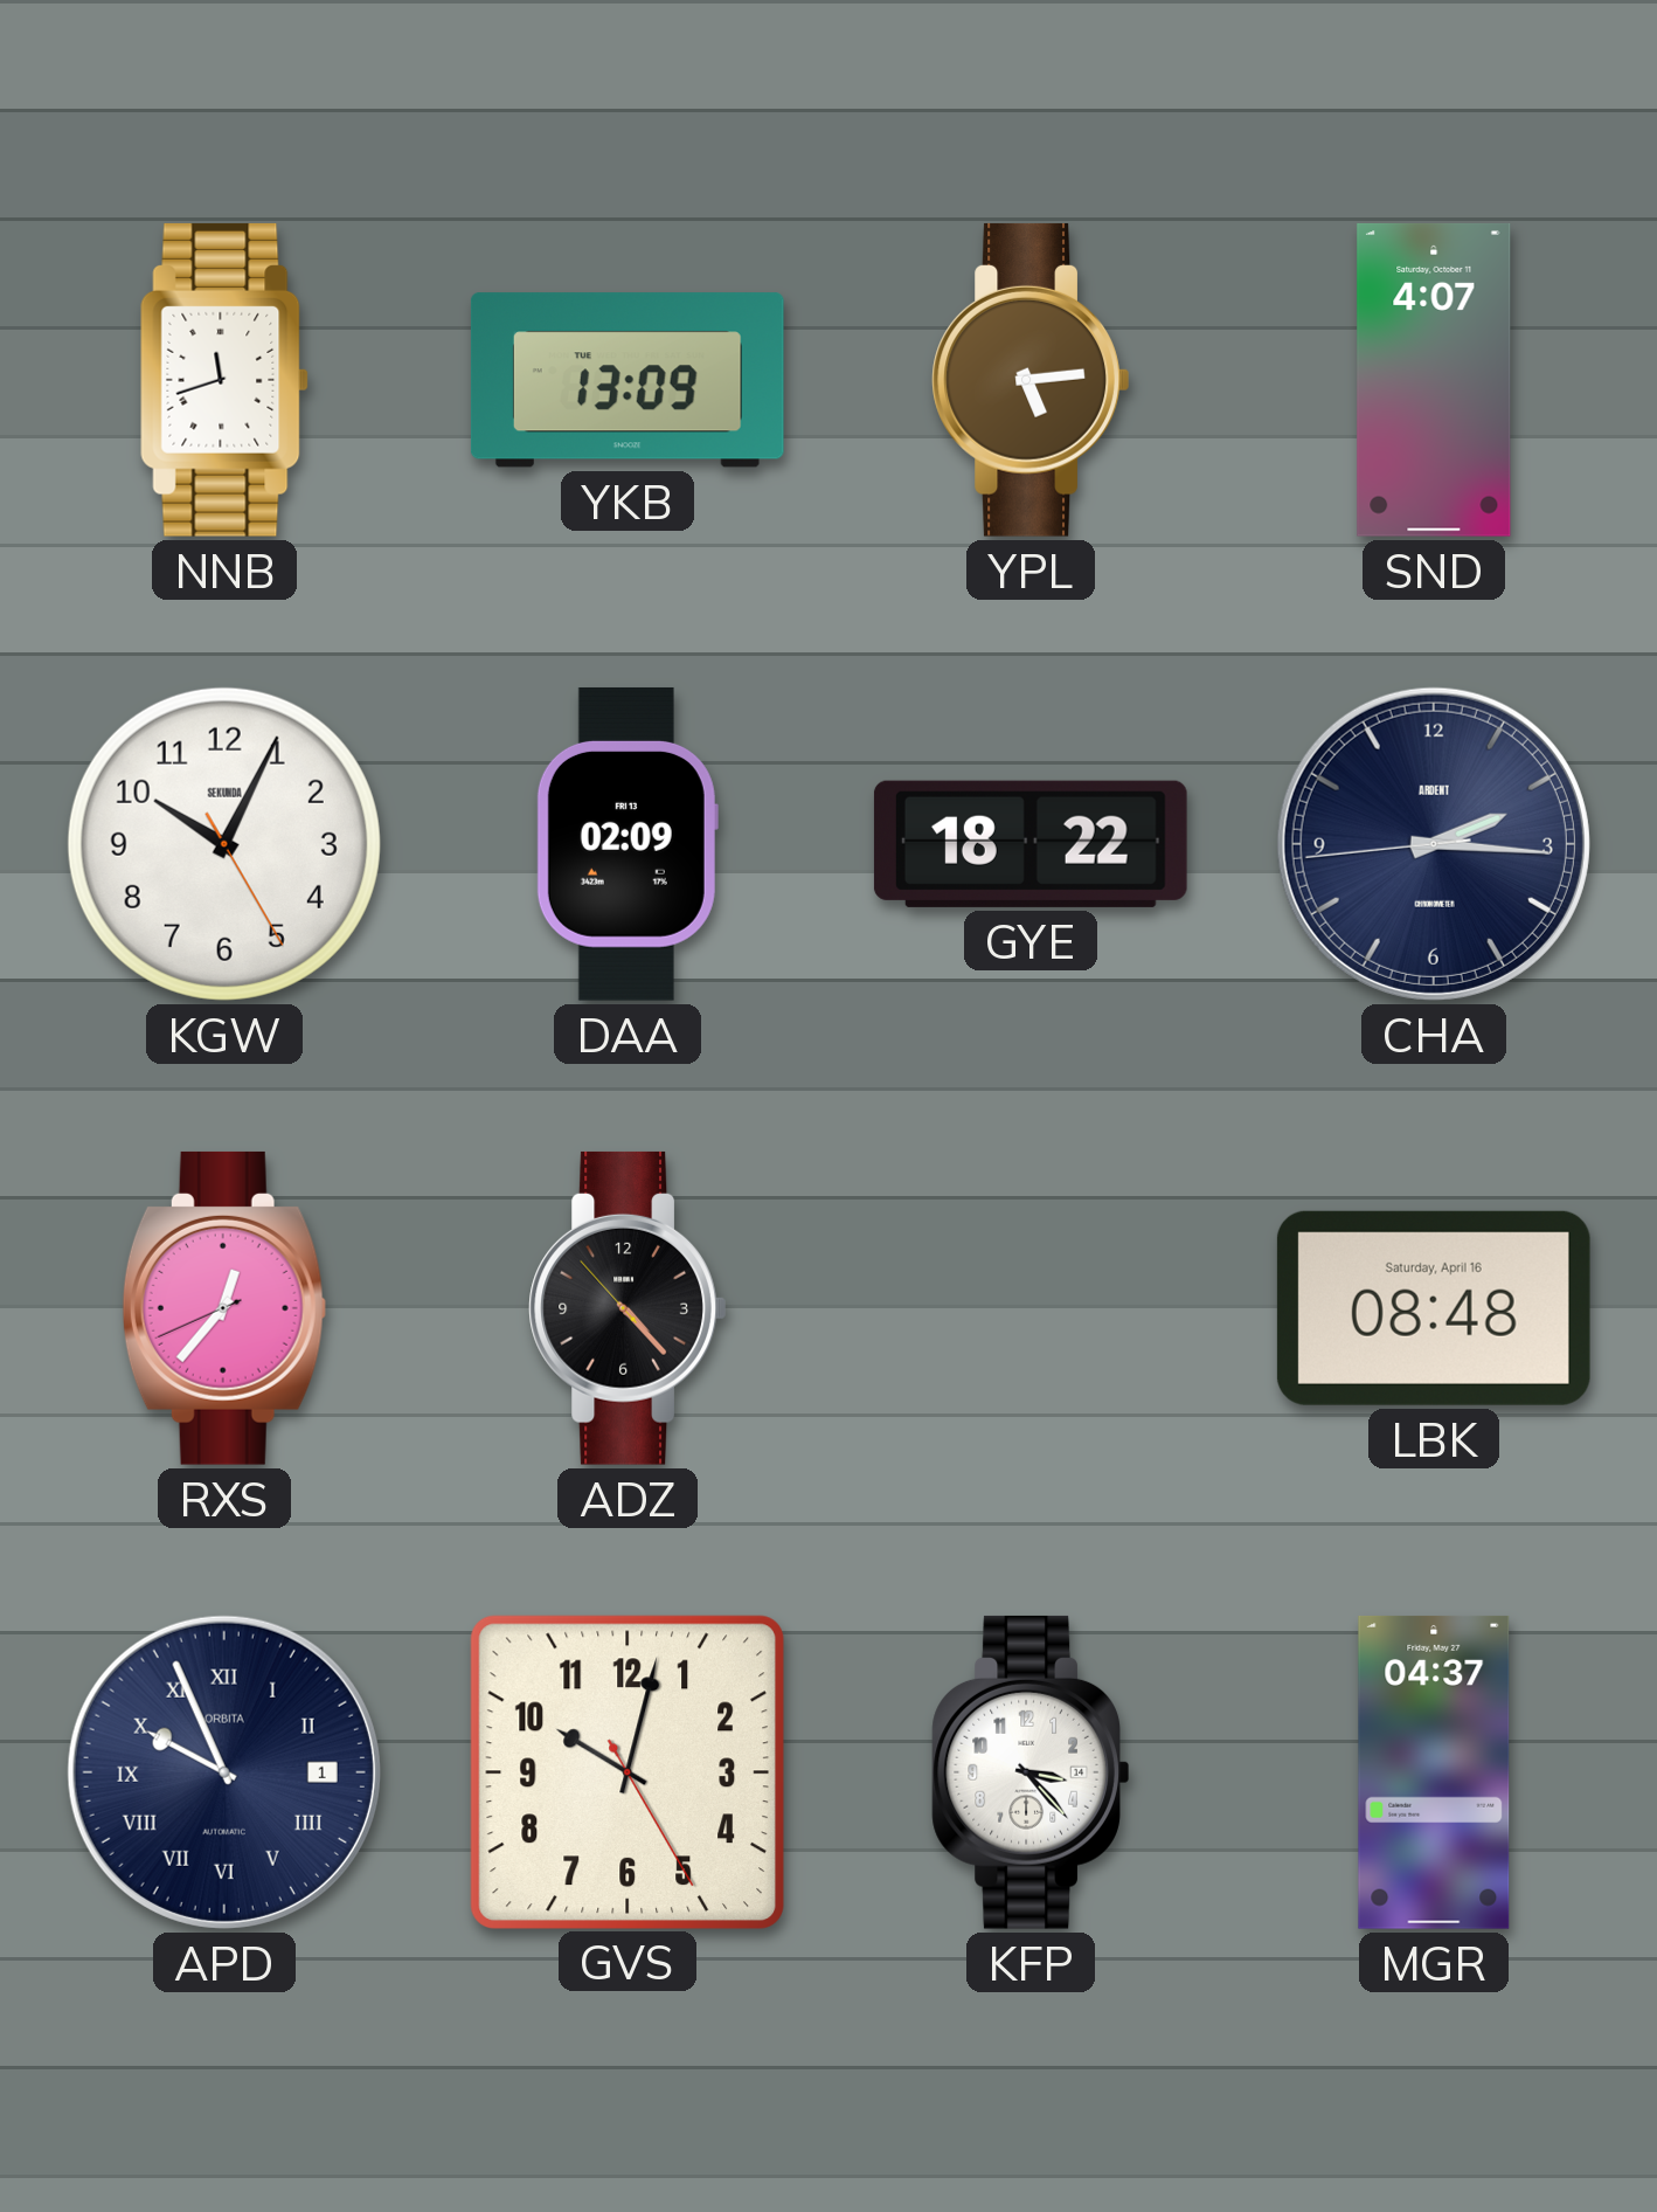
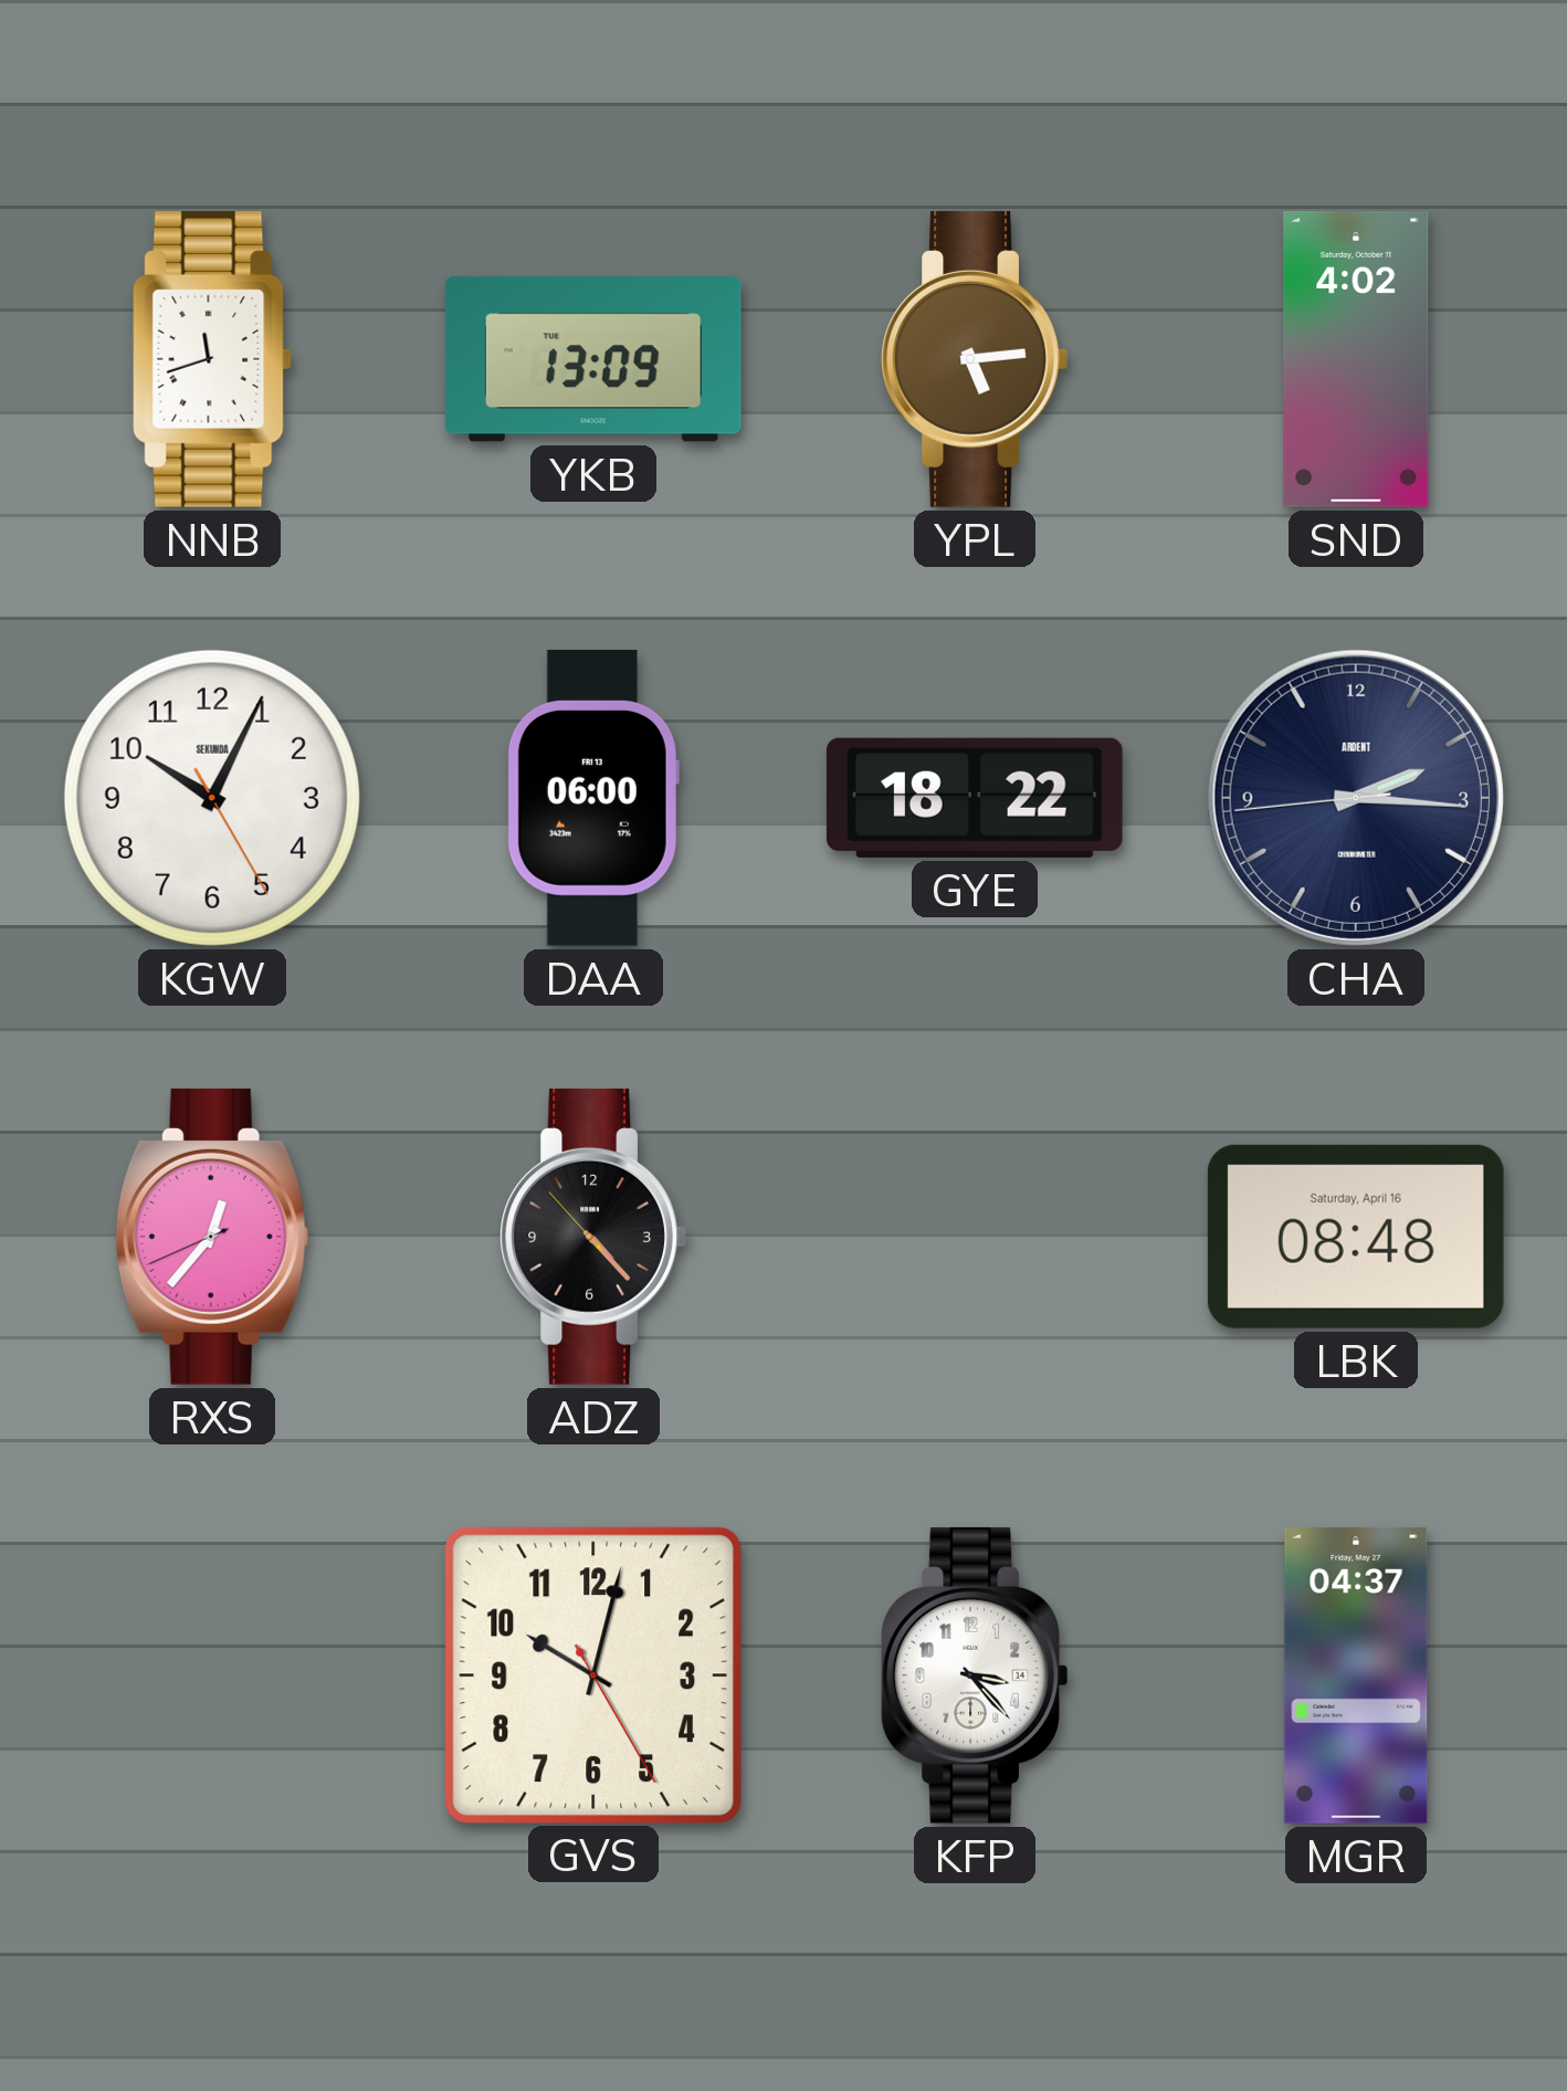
SND: 4:07 -> 4:02
DAA: 02:09 -> 06:00
APD: 9:56 -> none
